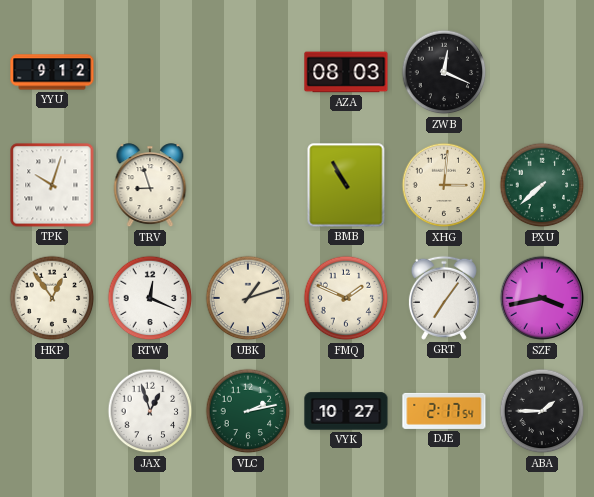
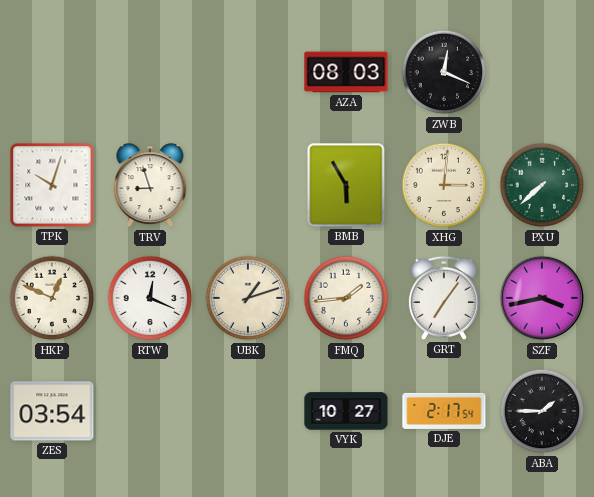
YYU: 9:12 -> none
BMB: 10:55 -> 5:55
HKP: 12:54 -> 12:49
FMQ: 1:49 -> 1:44
ZES: none -> 03:54
JAX: 12:57 -> none
VLC: 2:13 -> none
